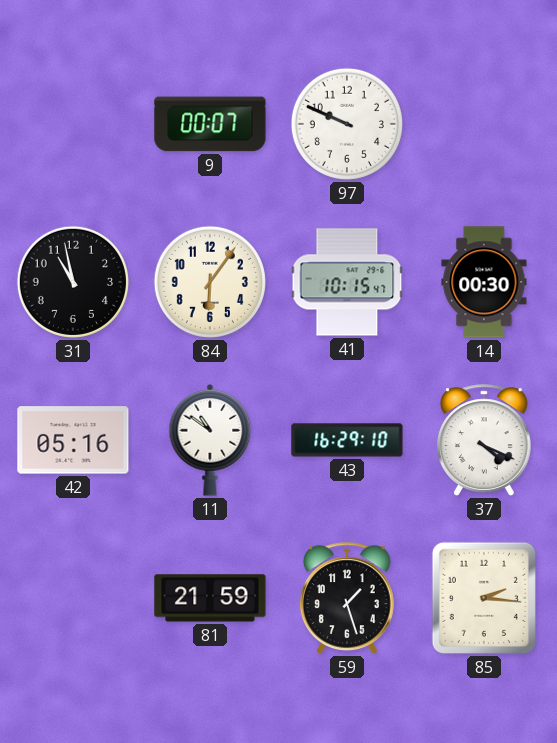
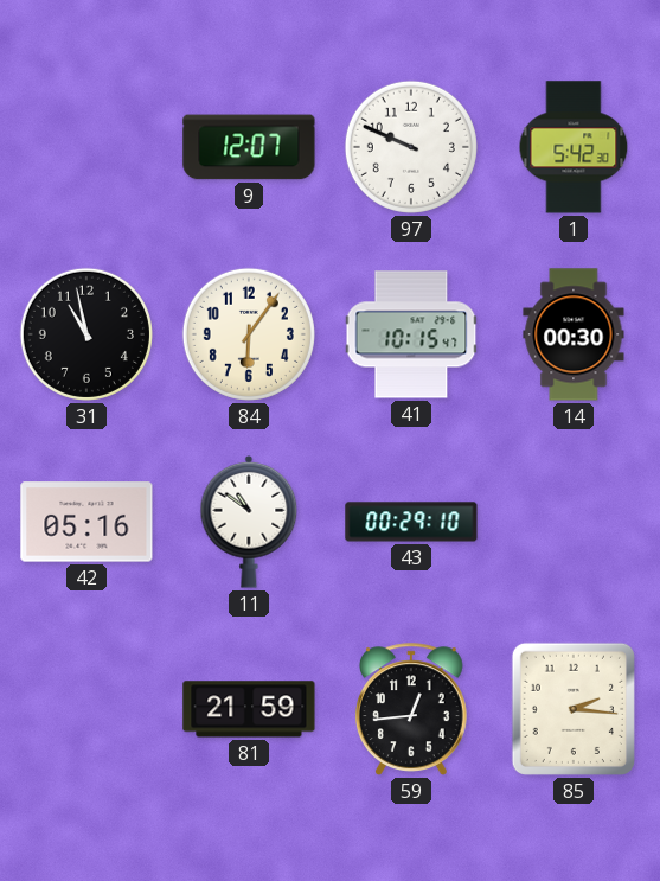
9: 00:07 -> 12:07
1: none -> 5:42
43: 16:29 -> 00:29
37: 4:19 -> none
59: 1:27 -> 12:44
